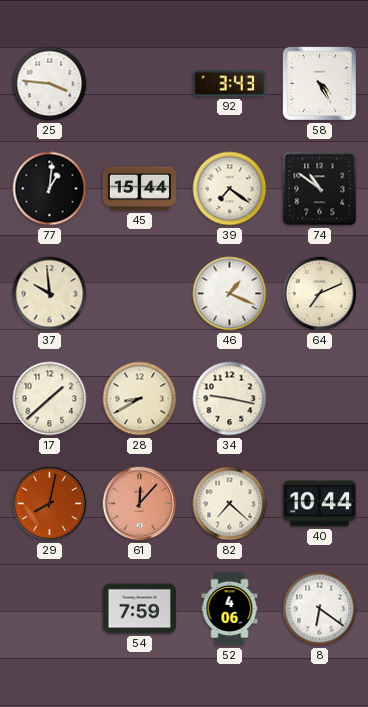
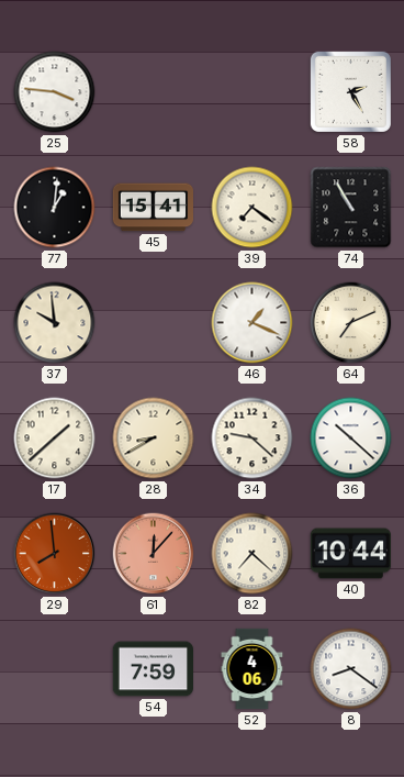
92: 3:43 -> none
58: 4:25 -> 2:25
45: 15:44 -> 15:41
74: 10:51 -> 10:55
34: 9:17 -> 9:22
36: none -> 10:22
29: 8:02 -> 7:59
8: 6:21 -> 8:21
